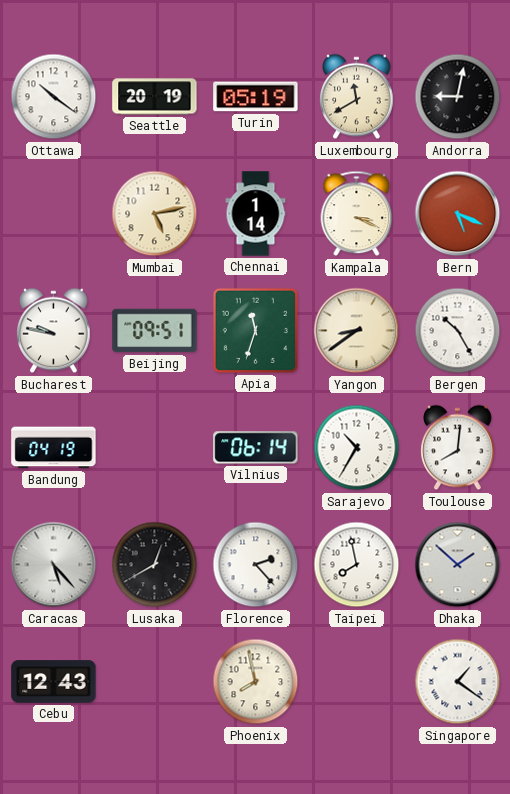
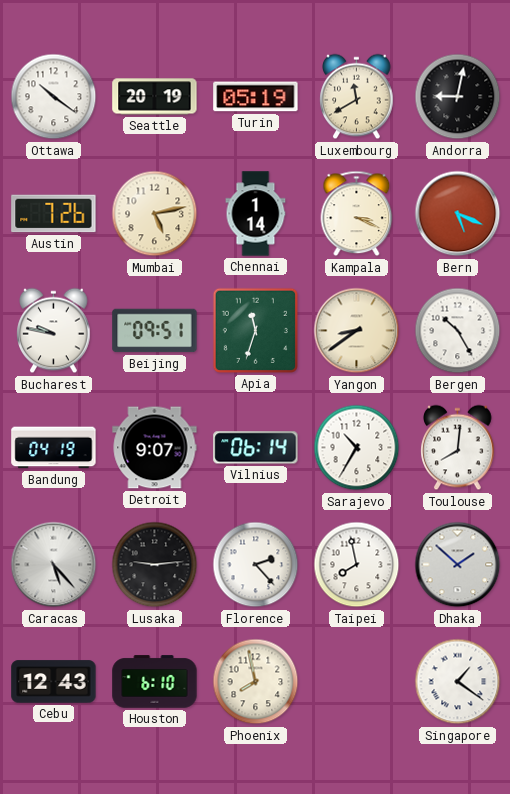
Austin: none -> 7:26
Detroit: none -> 9:07
Lusaka: 12:40 -> 9:14
Houston: none -> 6:10
